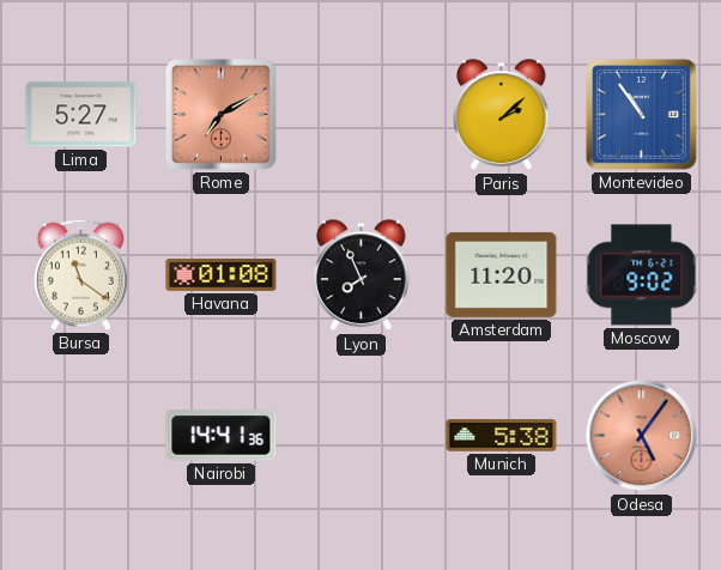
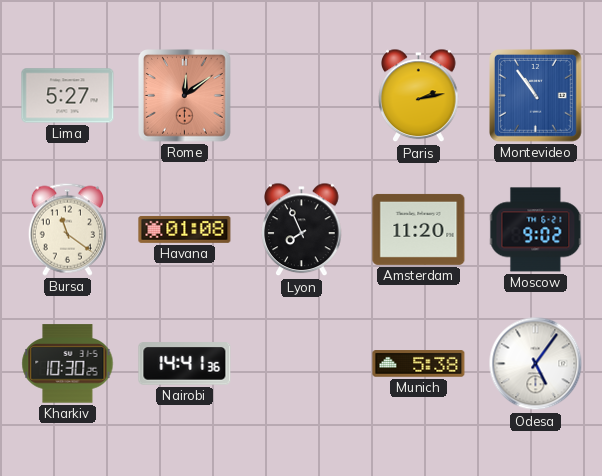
Rome: 7:10 -> 12:09
Paris: 2:08 -> 2:13
Kharkiv: none -> 10:30
Odesa dial: salmon -> white
